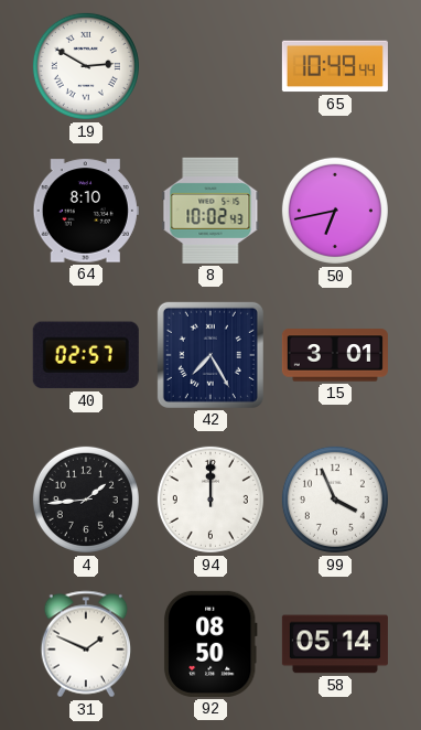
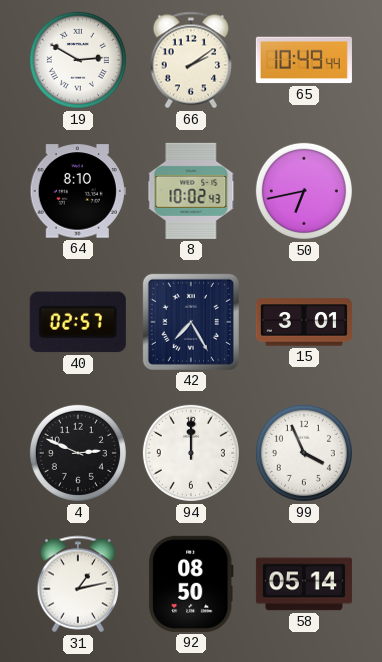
66: none -> 2:09
4: 1:44 -> 2:49
31: 1:49 -> 1:13
